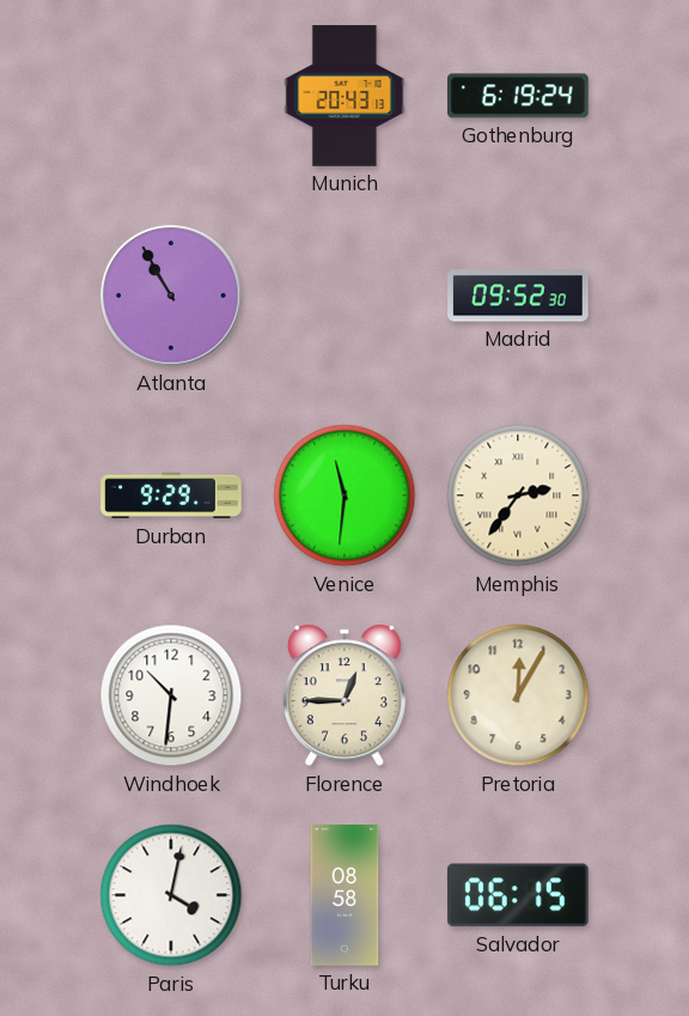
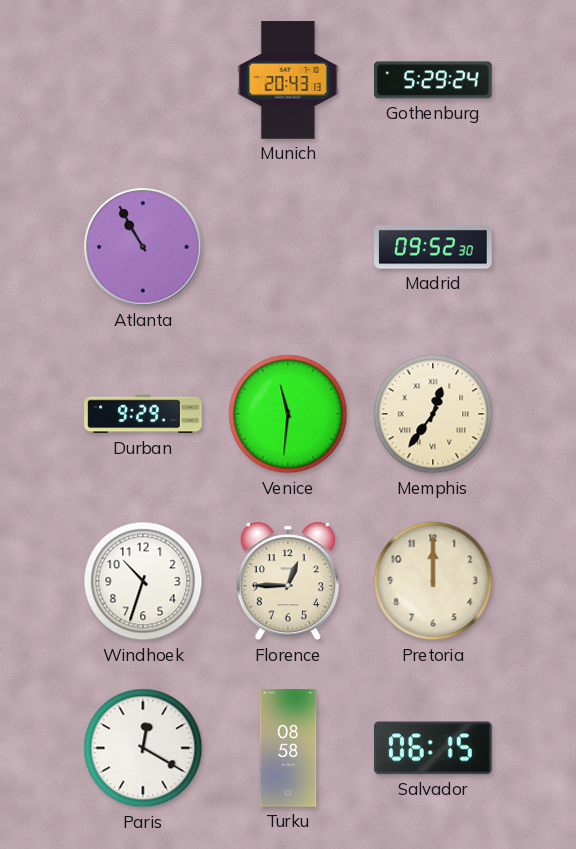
Gothenburg: 6:19 -> 5:29
Memphis: 2:36 -> 12:36
Windhoek: 10:31 -> 10:33
Pretoria: 12:05 -> 12:00
Paris: 4:02 -> 12:20
